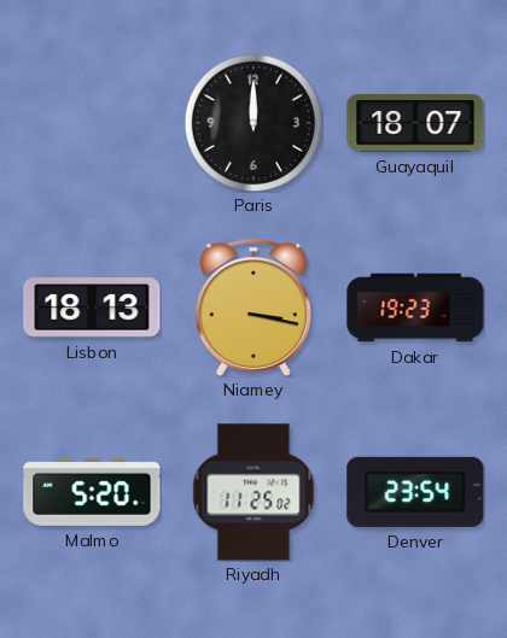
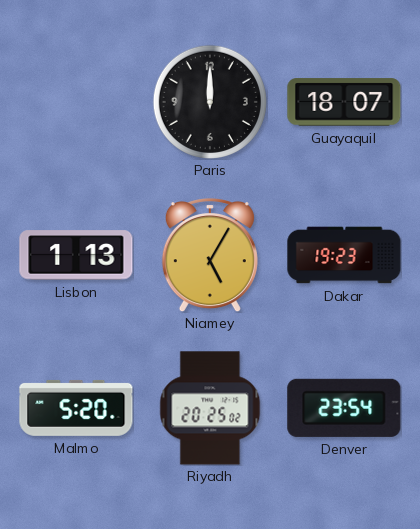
Lisbon: 18:13 -> 1:13
Niamey: 3:17 -> 5:05
Riyadh: 11:25 -> 20:25
